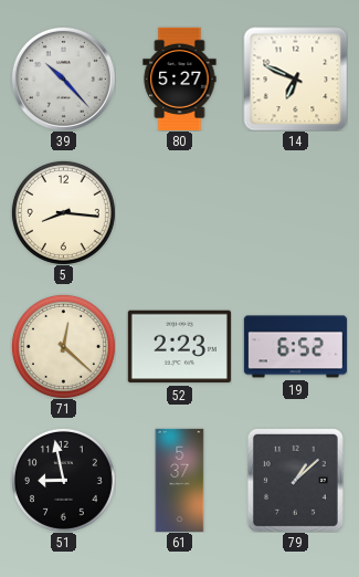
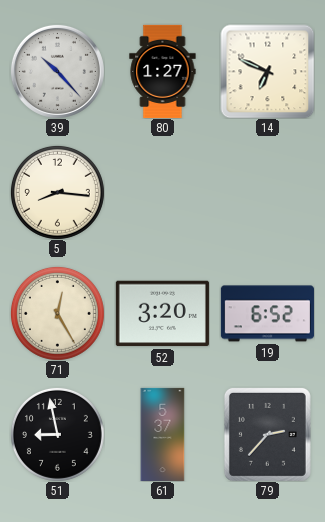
80: 5:27 -> 1:27
71: 12:22 -> 12:25
52: 2:23 -> 3:20
79: 1:08 -> 2:37
